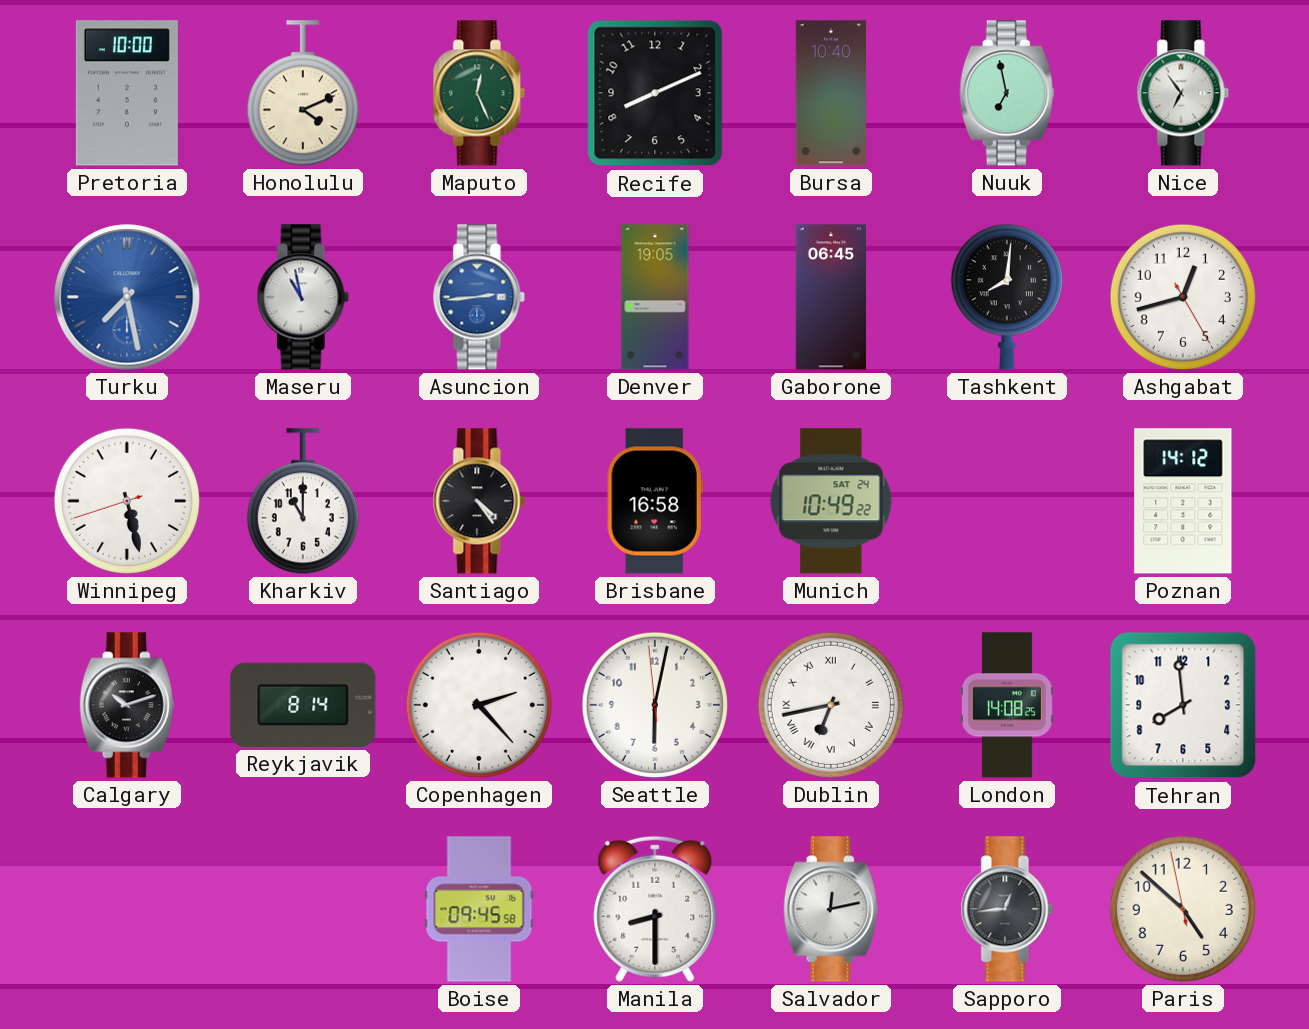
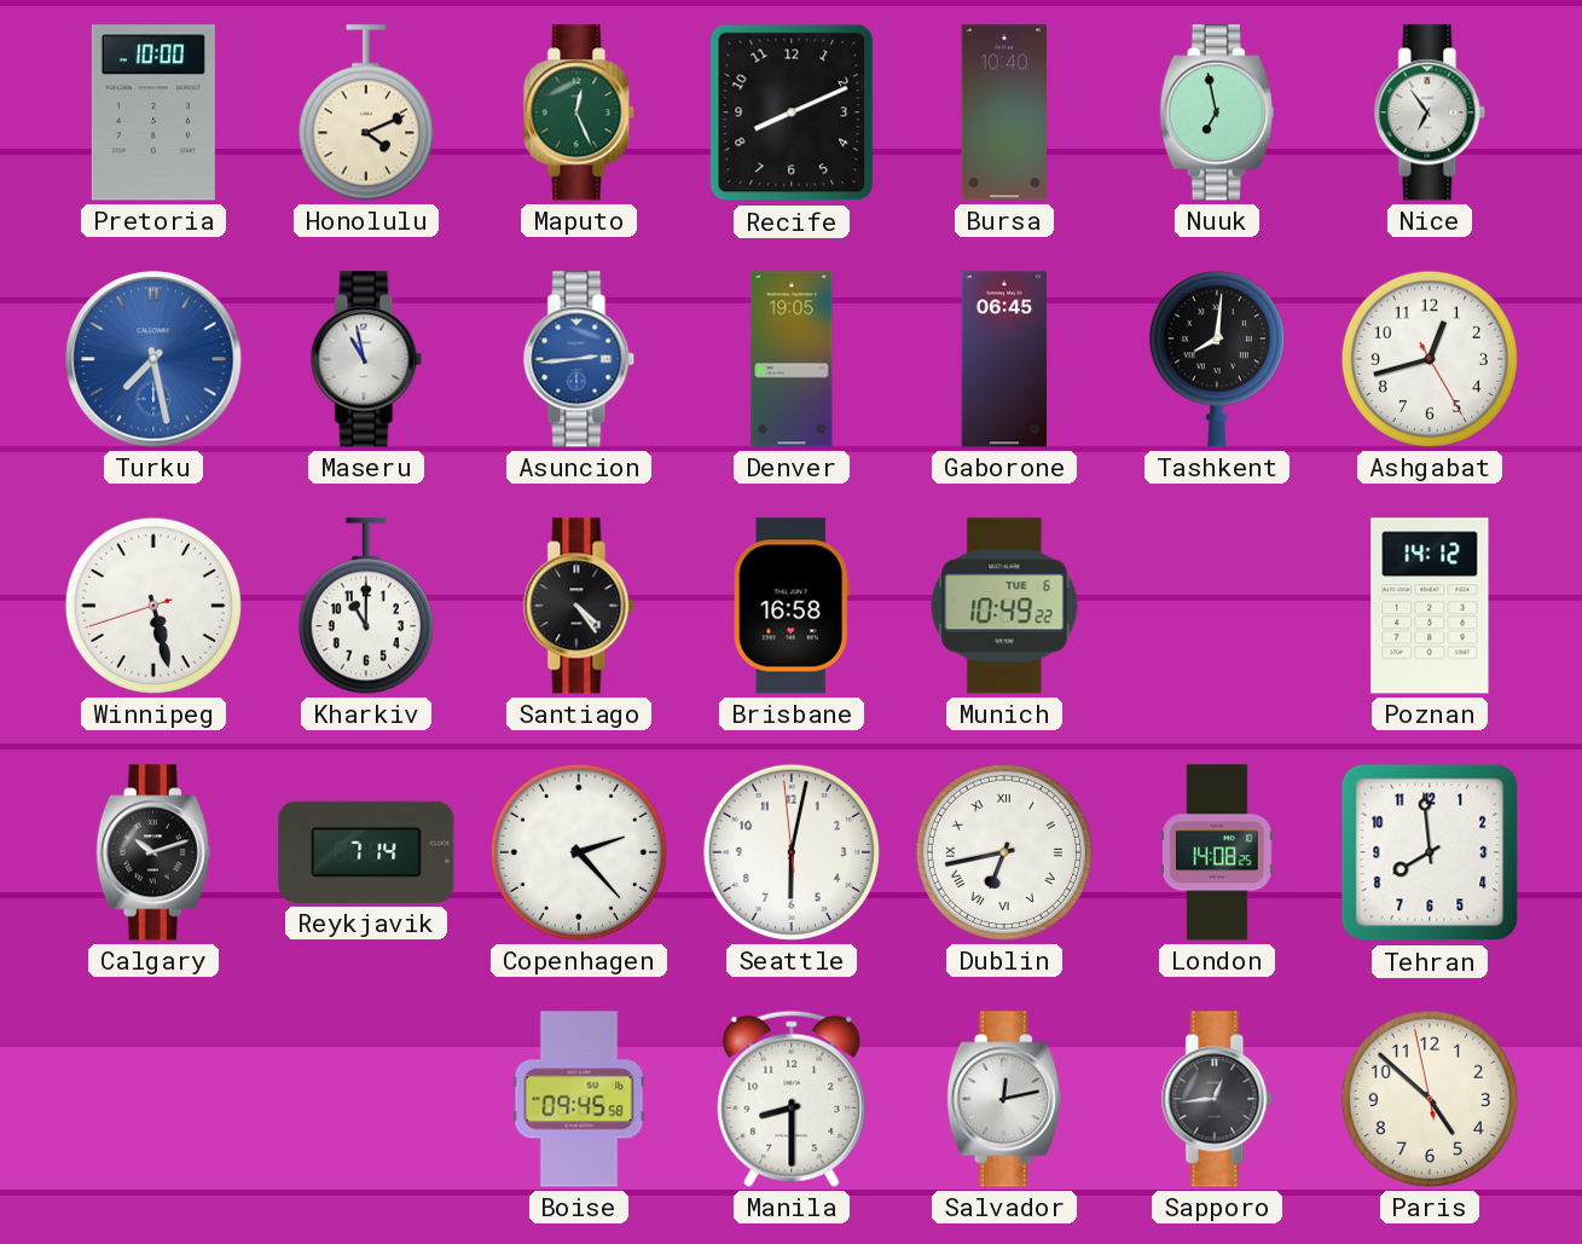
Munich date: SAT 24 -> TUE 6
Reykjavik: 8:14 -> 7:14
